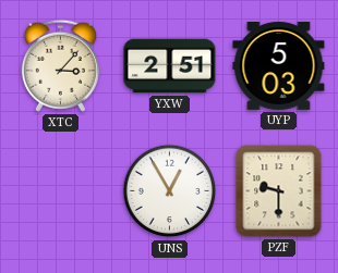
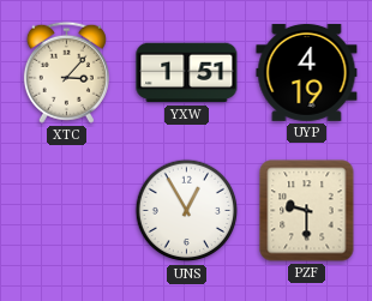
YXW: 2:51 -> 1:51
UYP: 5:03 -> 4:19
